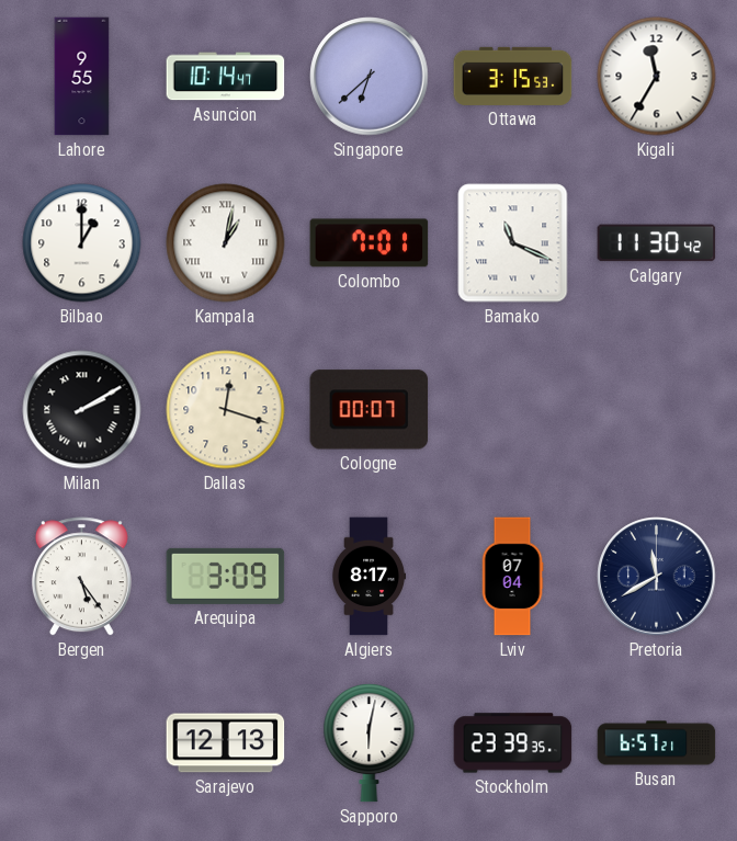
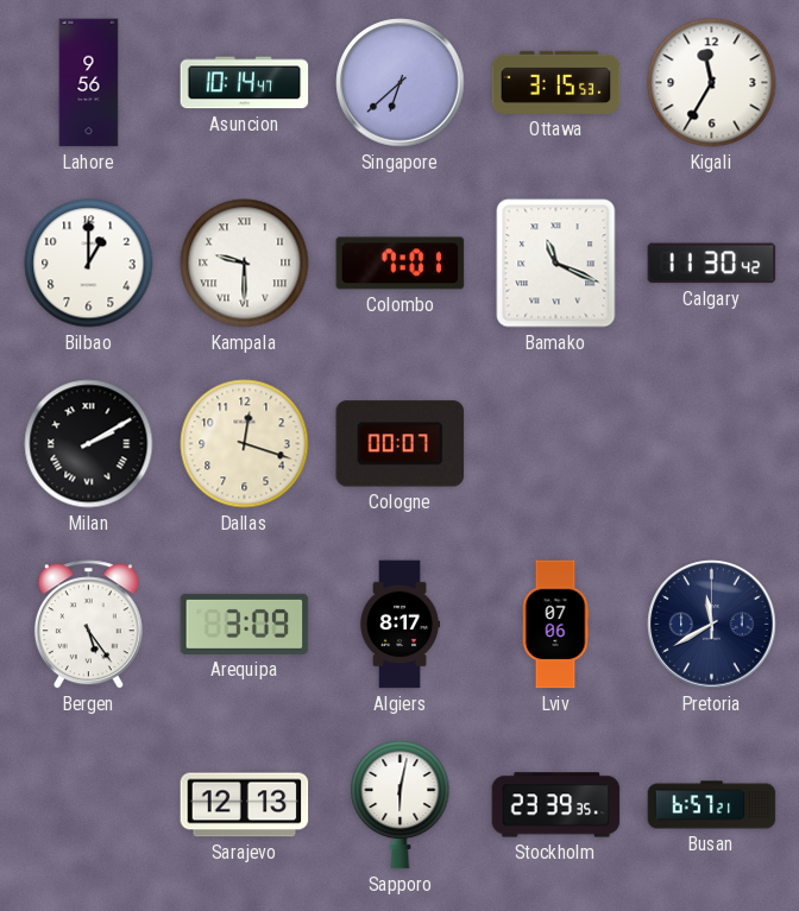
Lahore: 9:55 -> 9:56
Kampala: 1:02 -> 9:30
Lviv: 07:04 -> 07:06
